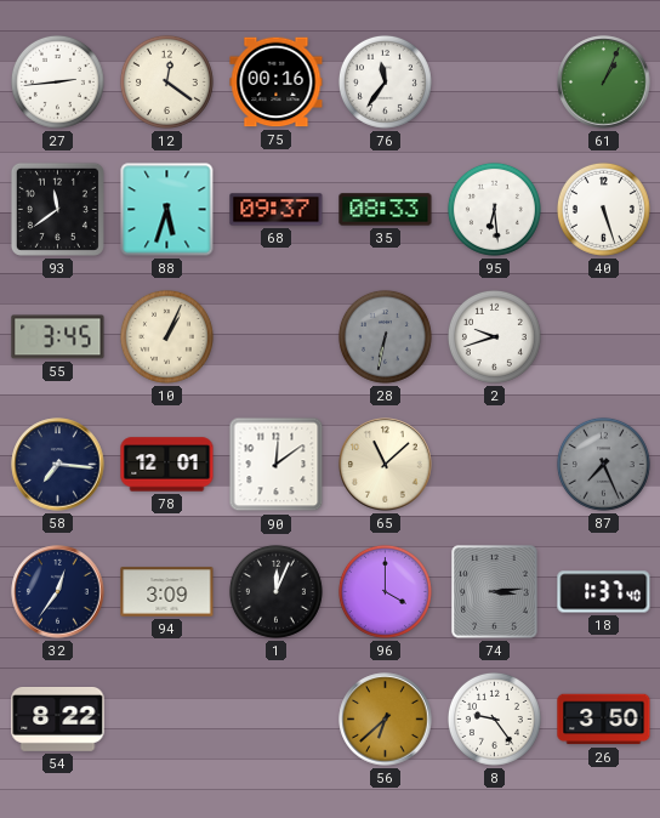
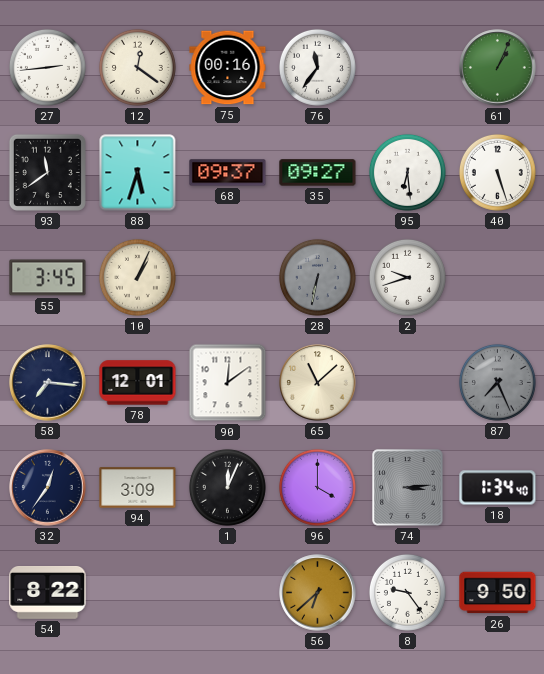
35: 08:33 -> 09:27
18: 1:37 -> 1:34
26: 3:50 -> 9:50
